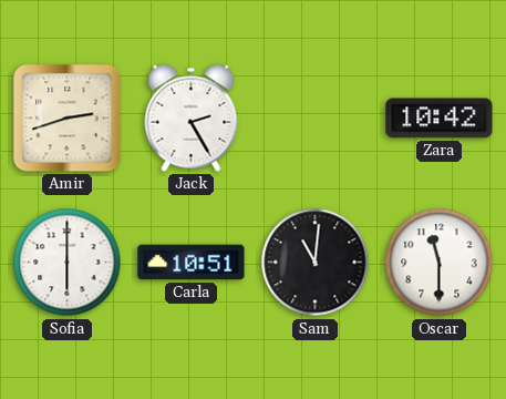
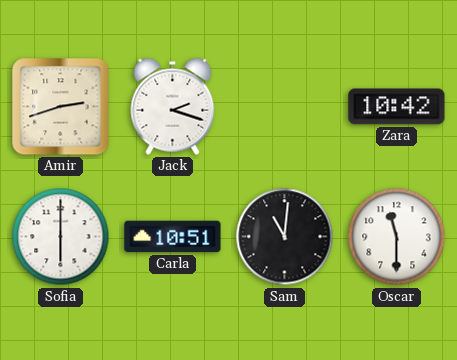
Jack: 2:25 -> 2:18
